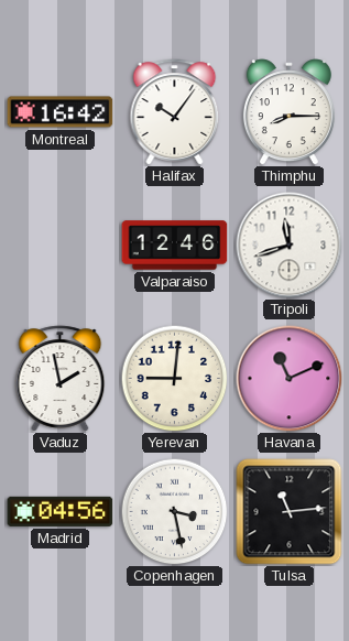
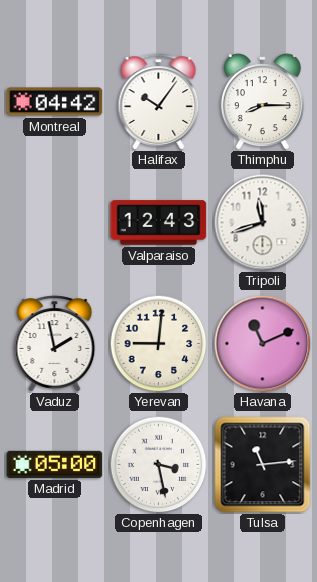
Montreal: 16:42 -> 04:42
Valparaiso: 12:46 -> 12:43
Madrid: 04:56 -> 05:00
